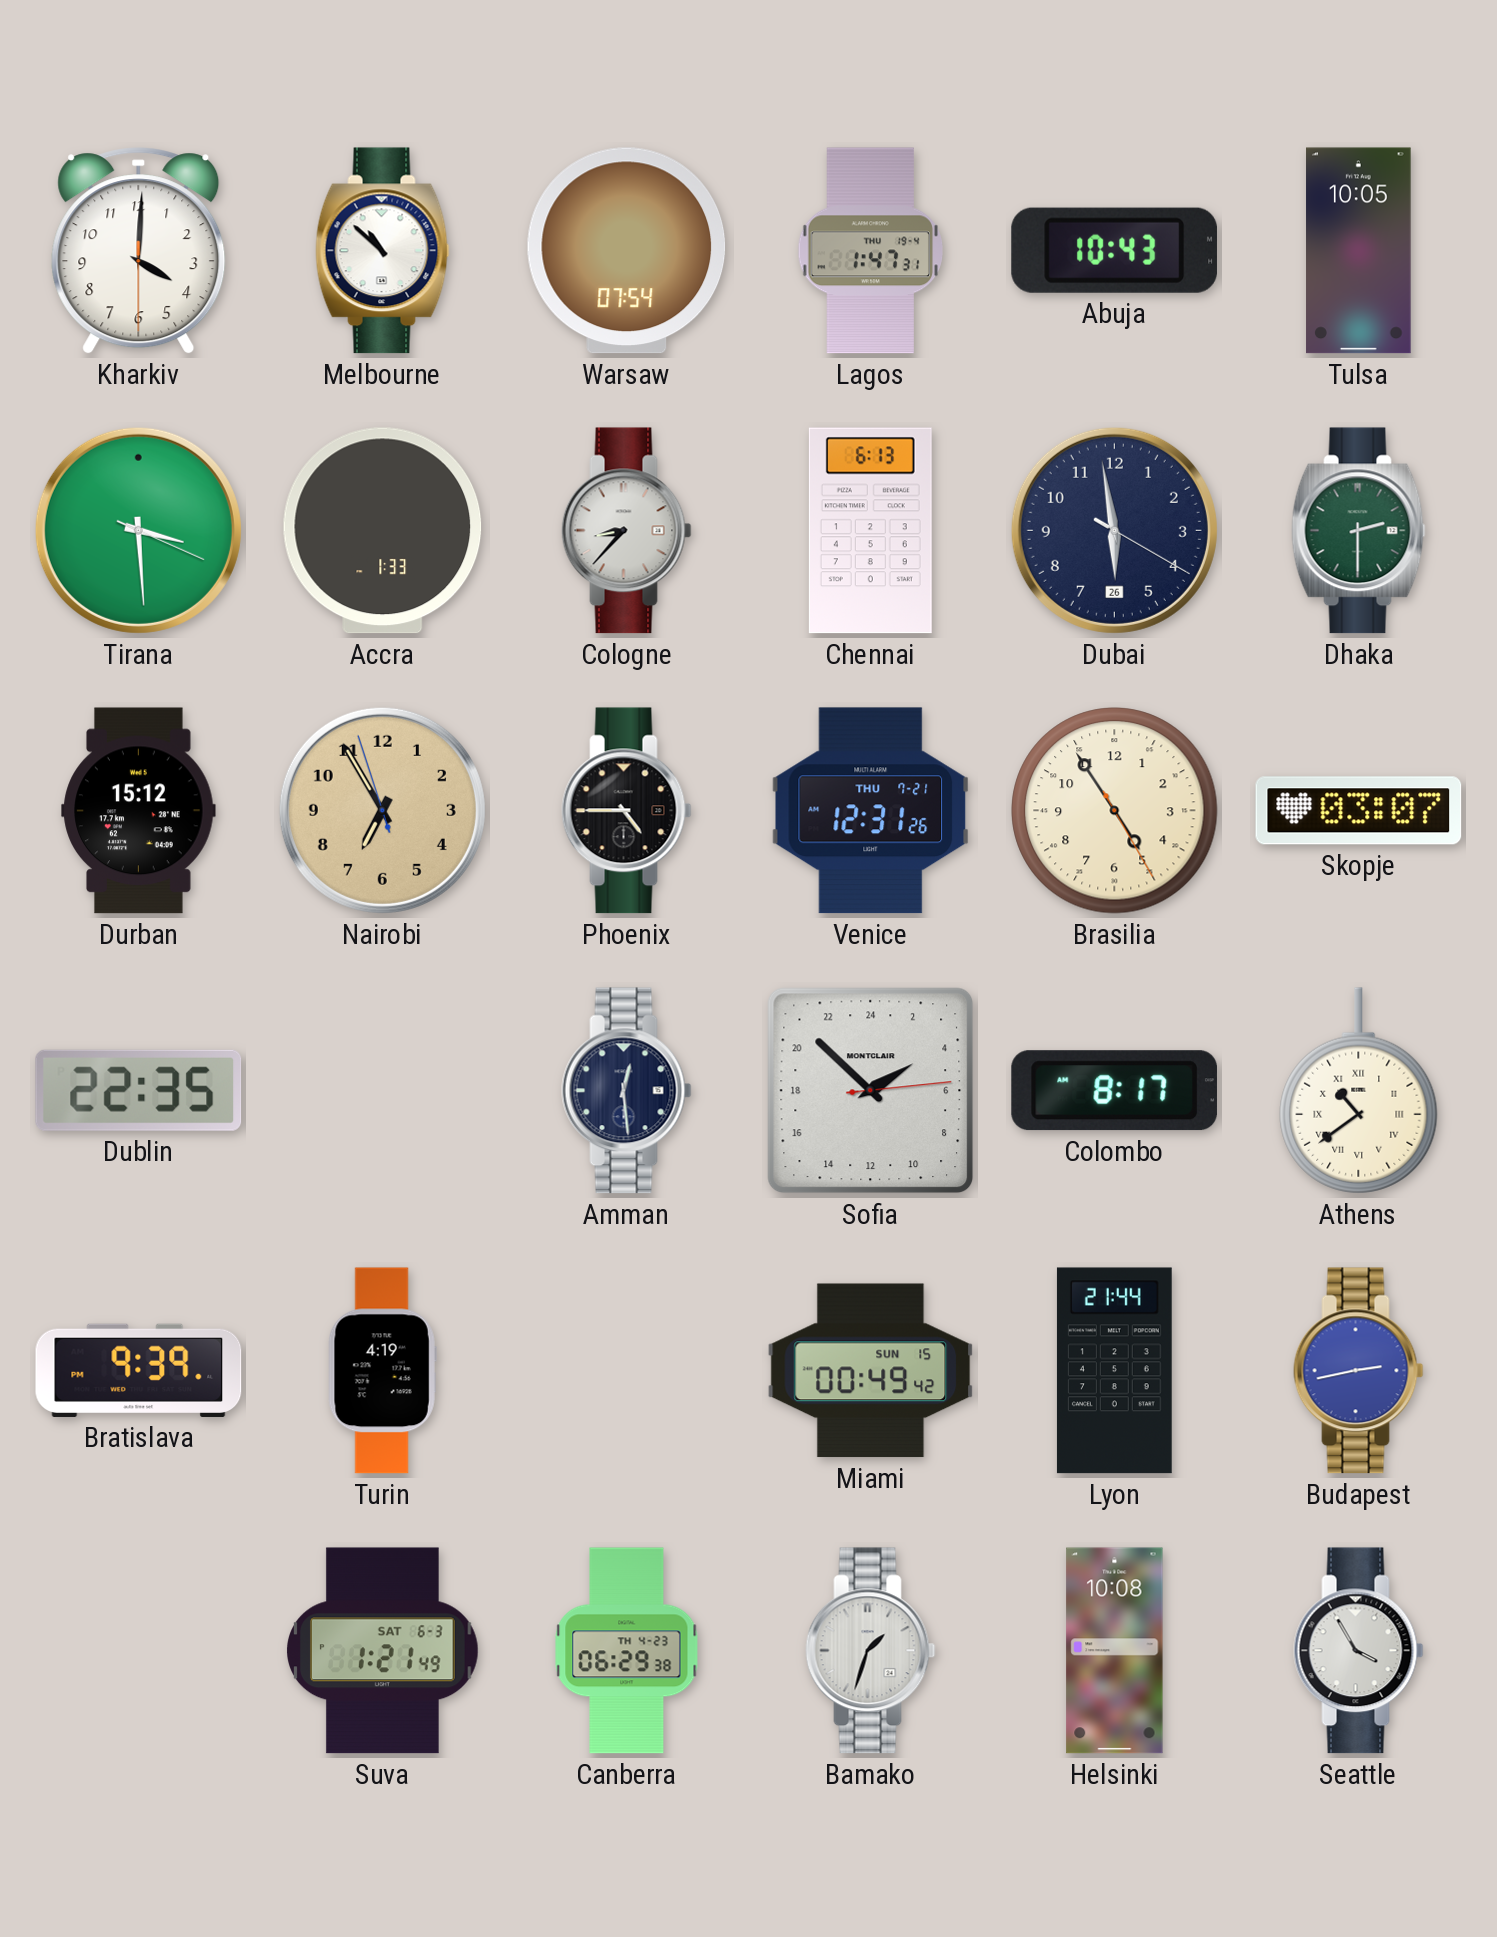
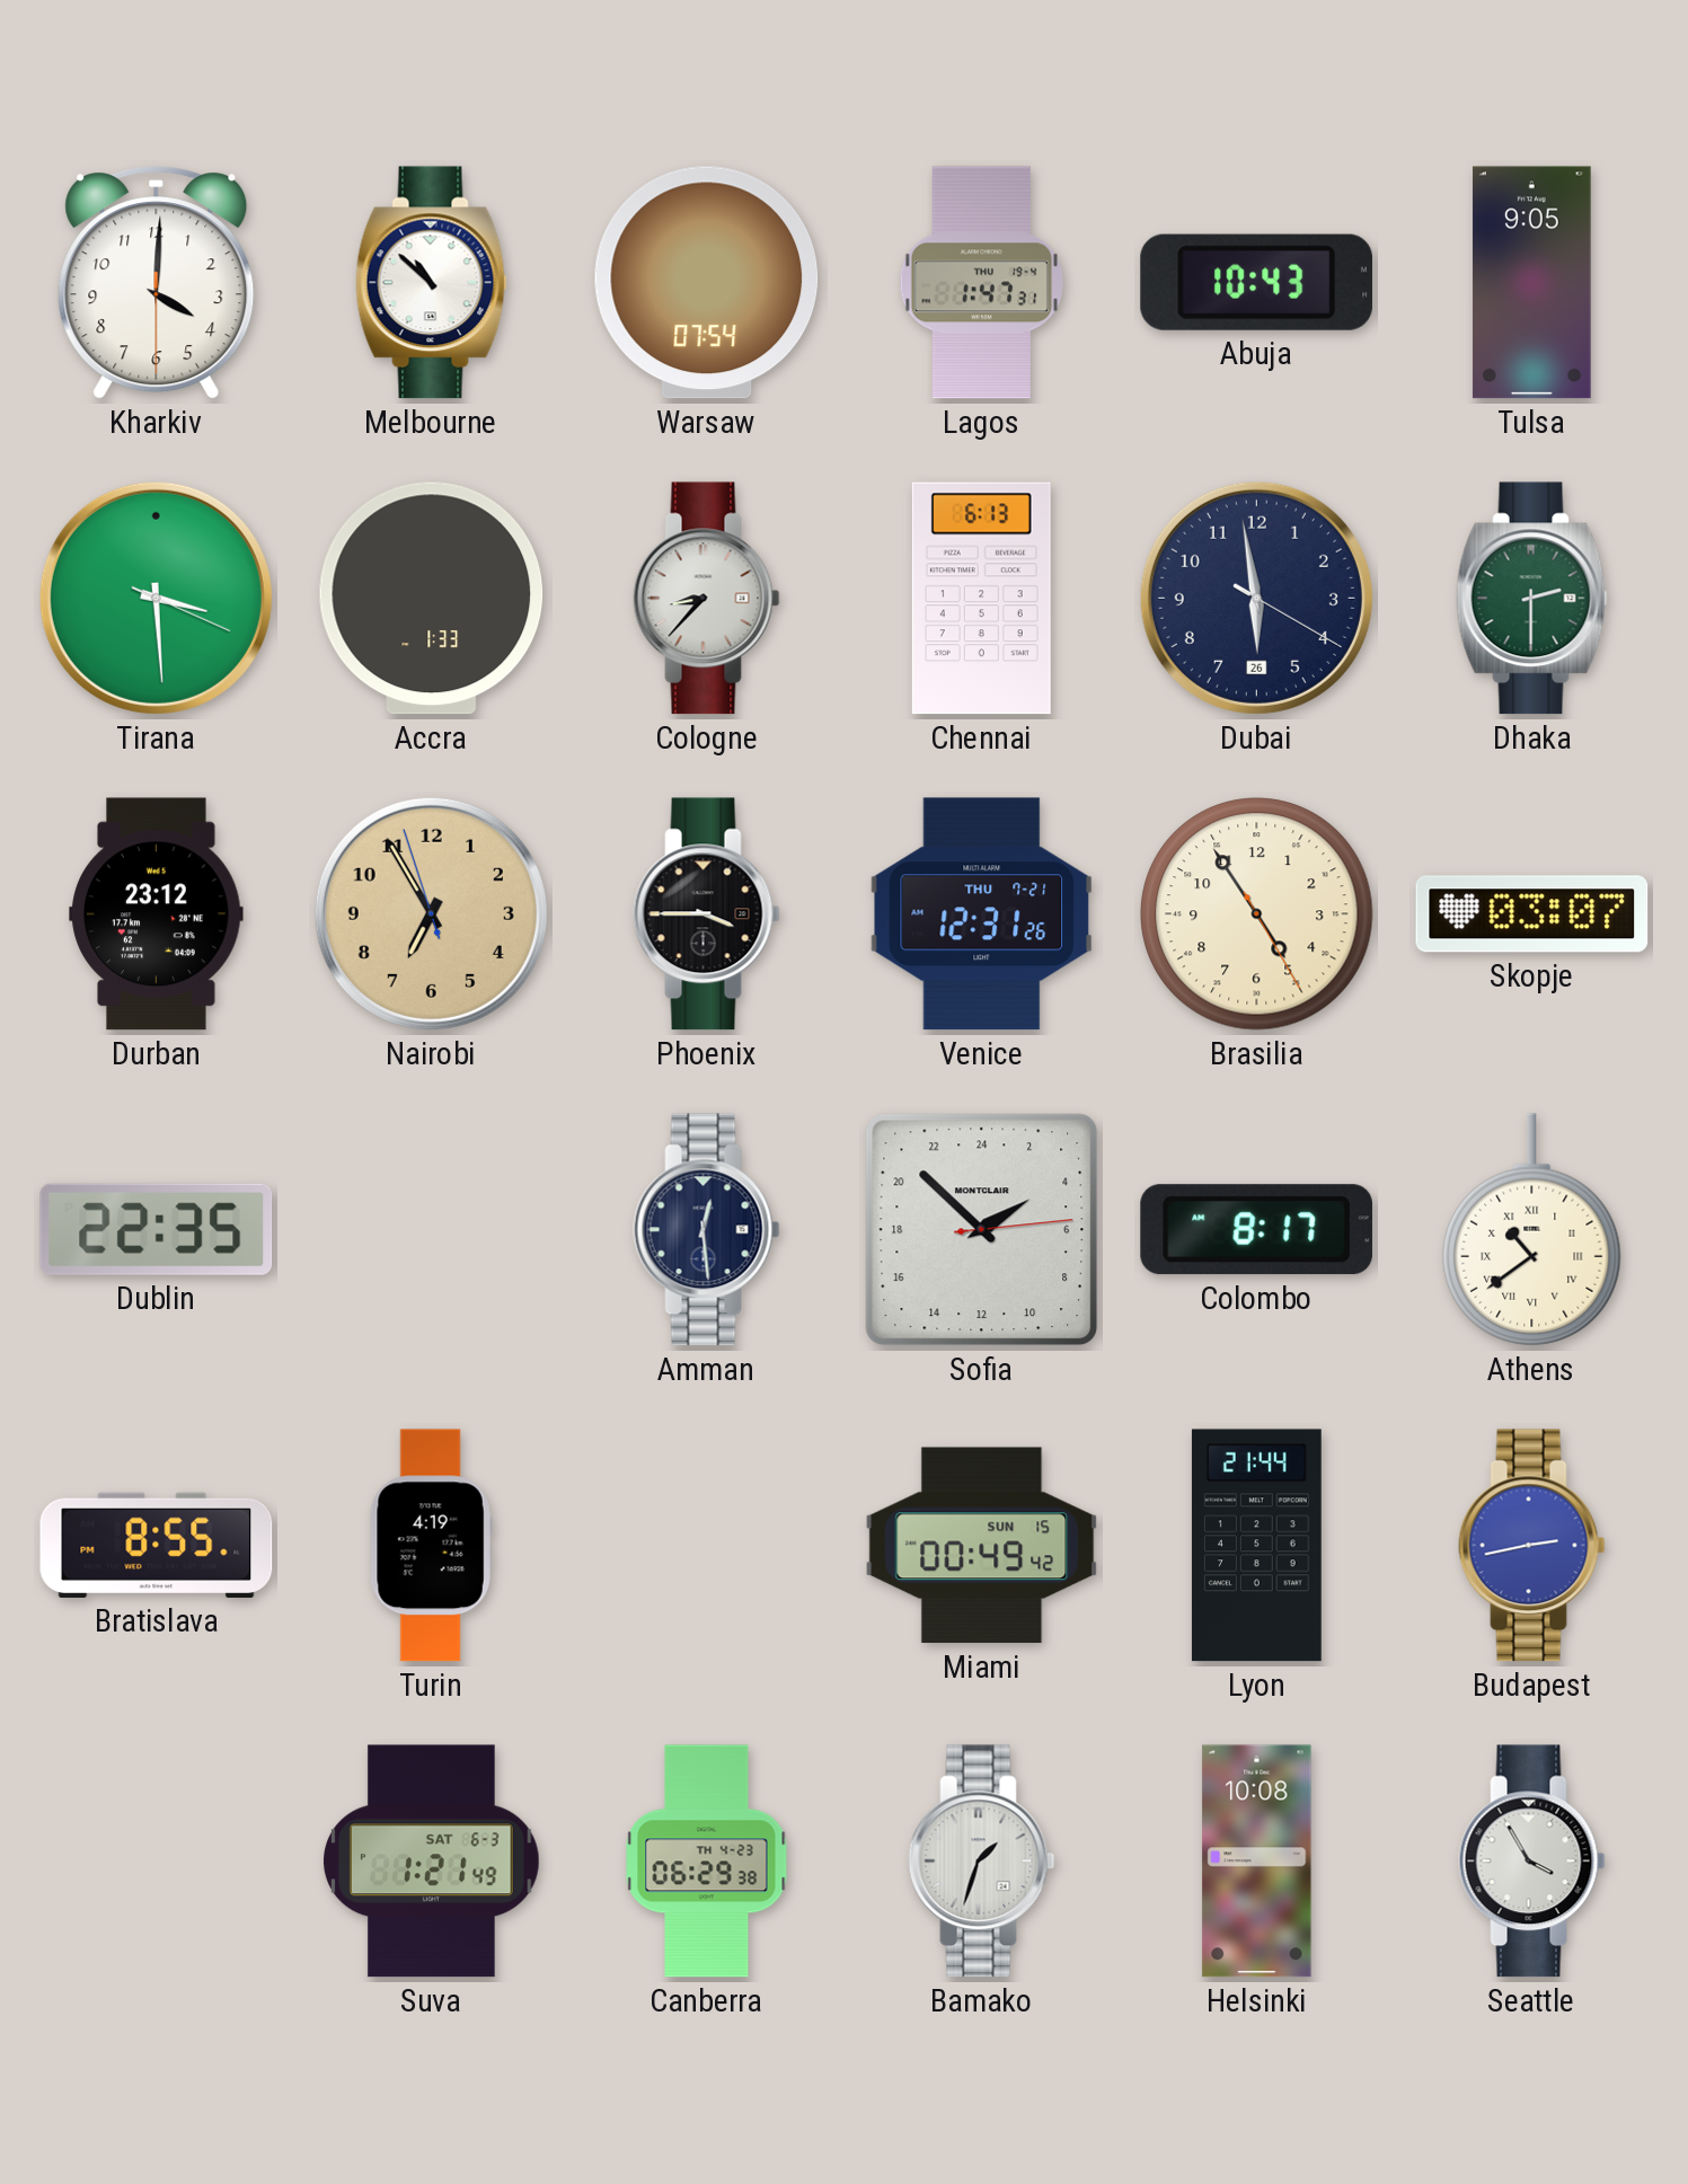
Tulsa: 10:05 -> 9:05
Durban: 15:12 -> 23:12
Phoenix: 4:45 -> 3:45
Bratislava: 9:39 -> 8:55
